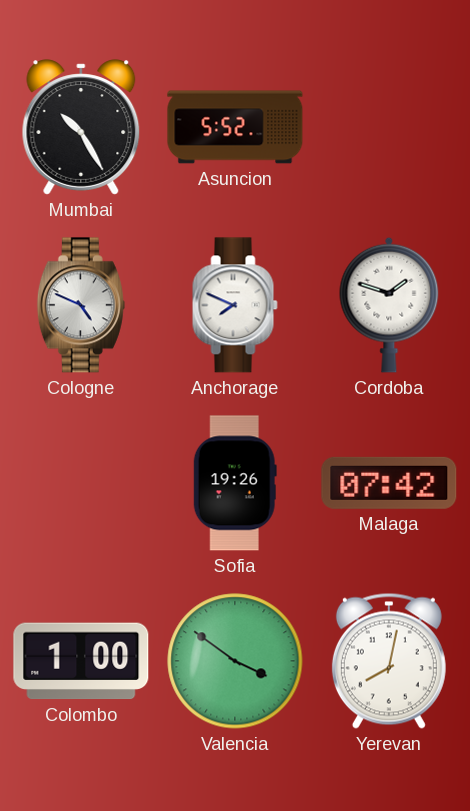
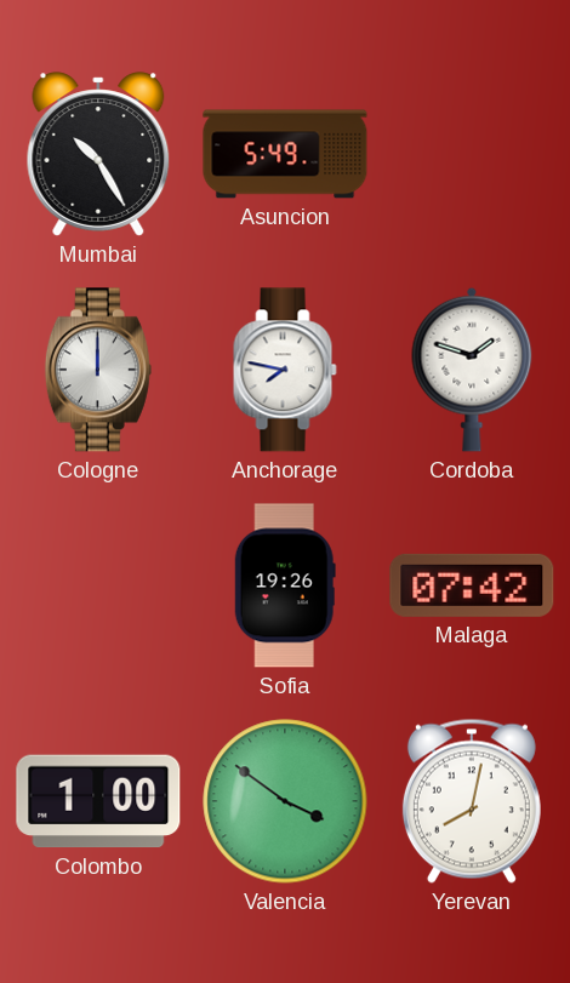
Asuncion: 5:52 -> 5:49
Cologne: 4:49 -> 12:00
Anchorage: 7:49 -> 7:47
